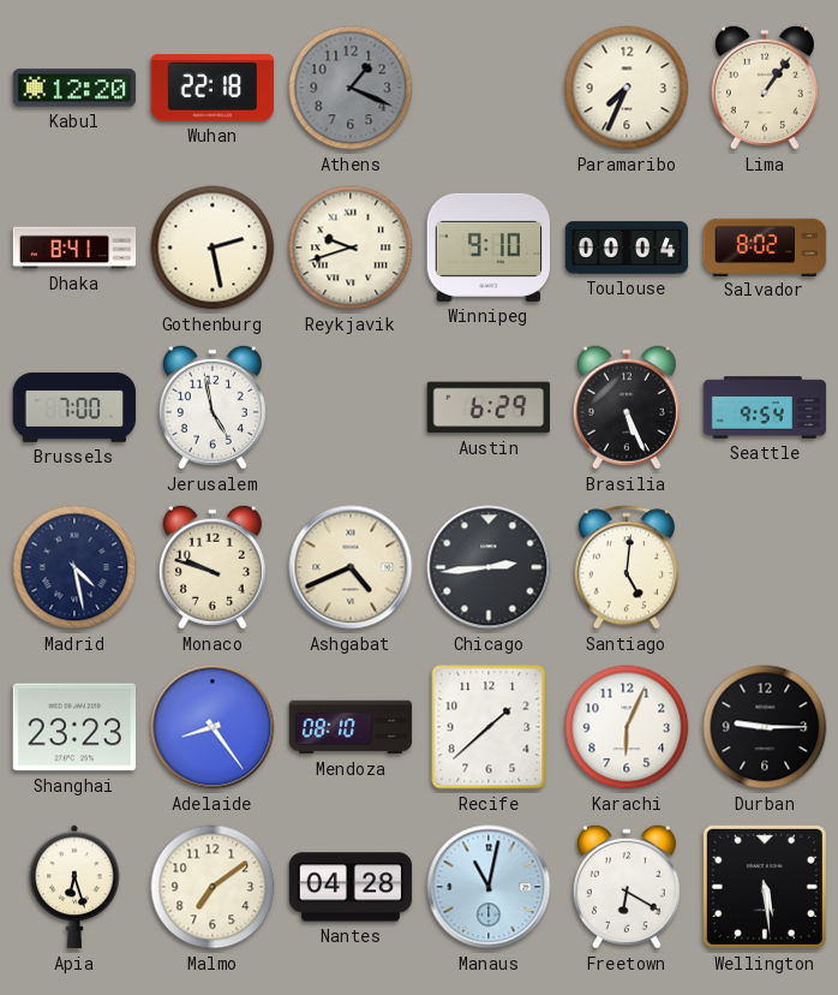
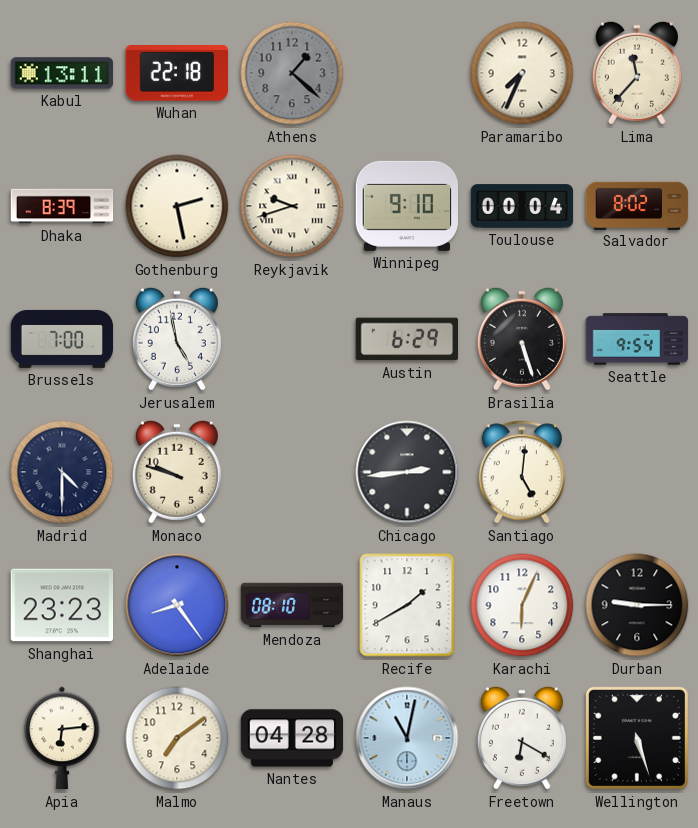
Kabul: 12:20 -> 13:11
Athens: 1:19 -> 1:22
Lima: 1:06 -> 11:37
Dhaka: 8:41 -> 8:39
Brasilia: 5:26 -> 5:27
Madrid: 4:28 -> 4:30
Ashgabat: 4:41 -> none
Recife: 1:38 -> 1:40
Apia: 6:27 -> 6:14
Wellington: 5:29 -> 5:27
